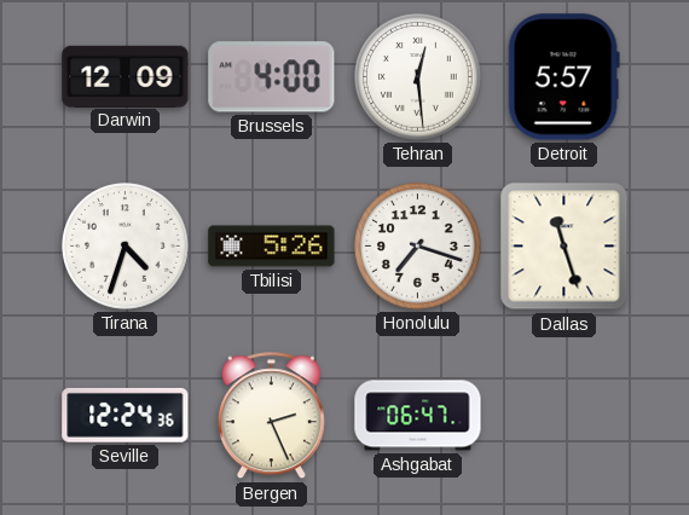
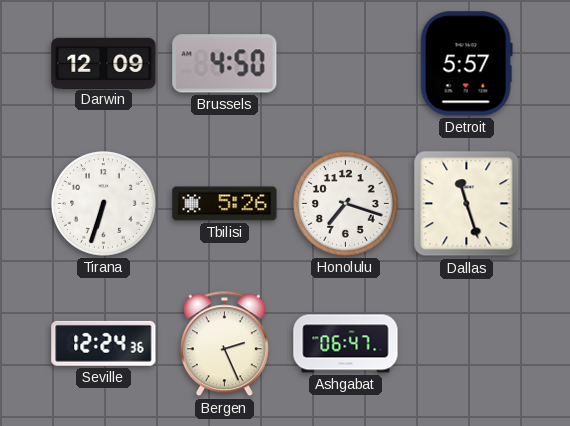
Brussels: 4:00 -> 4:50
Tehran: 12:29 -> none
Tirana: 4:33 -> 6:33
